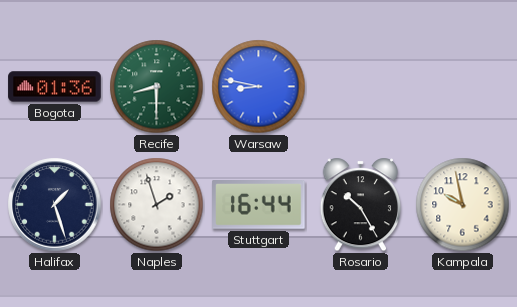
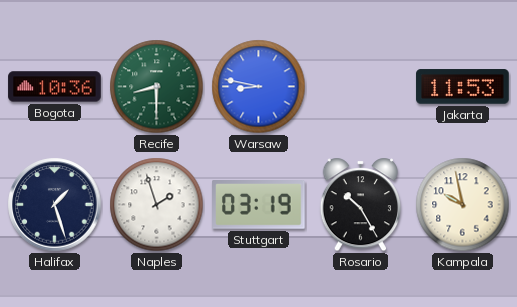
Bogota: 01:36 -> 10:36
Jakarta: none -> 11:53
Stuttgart: 16:44 -> 03:19
